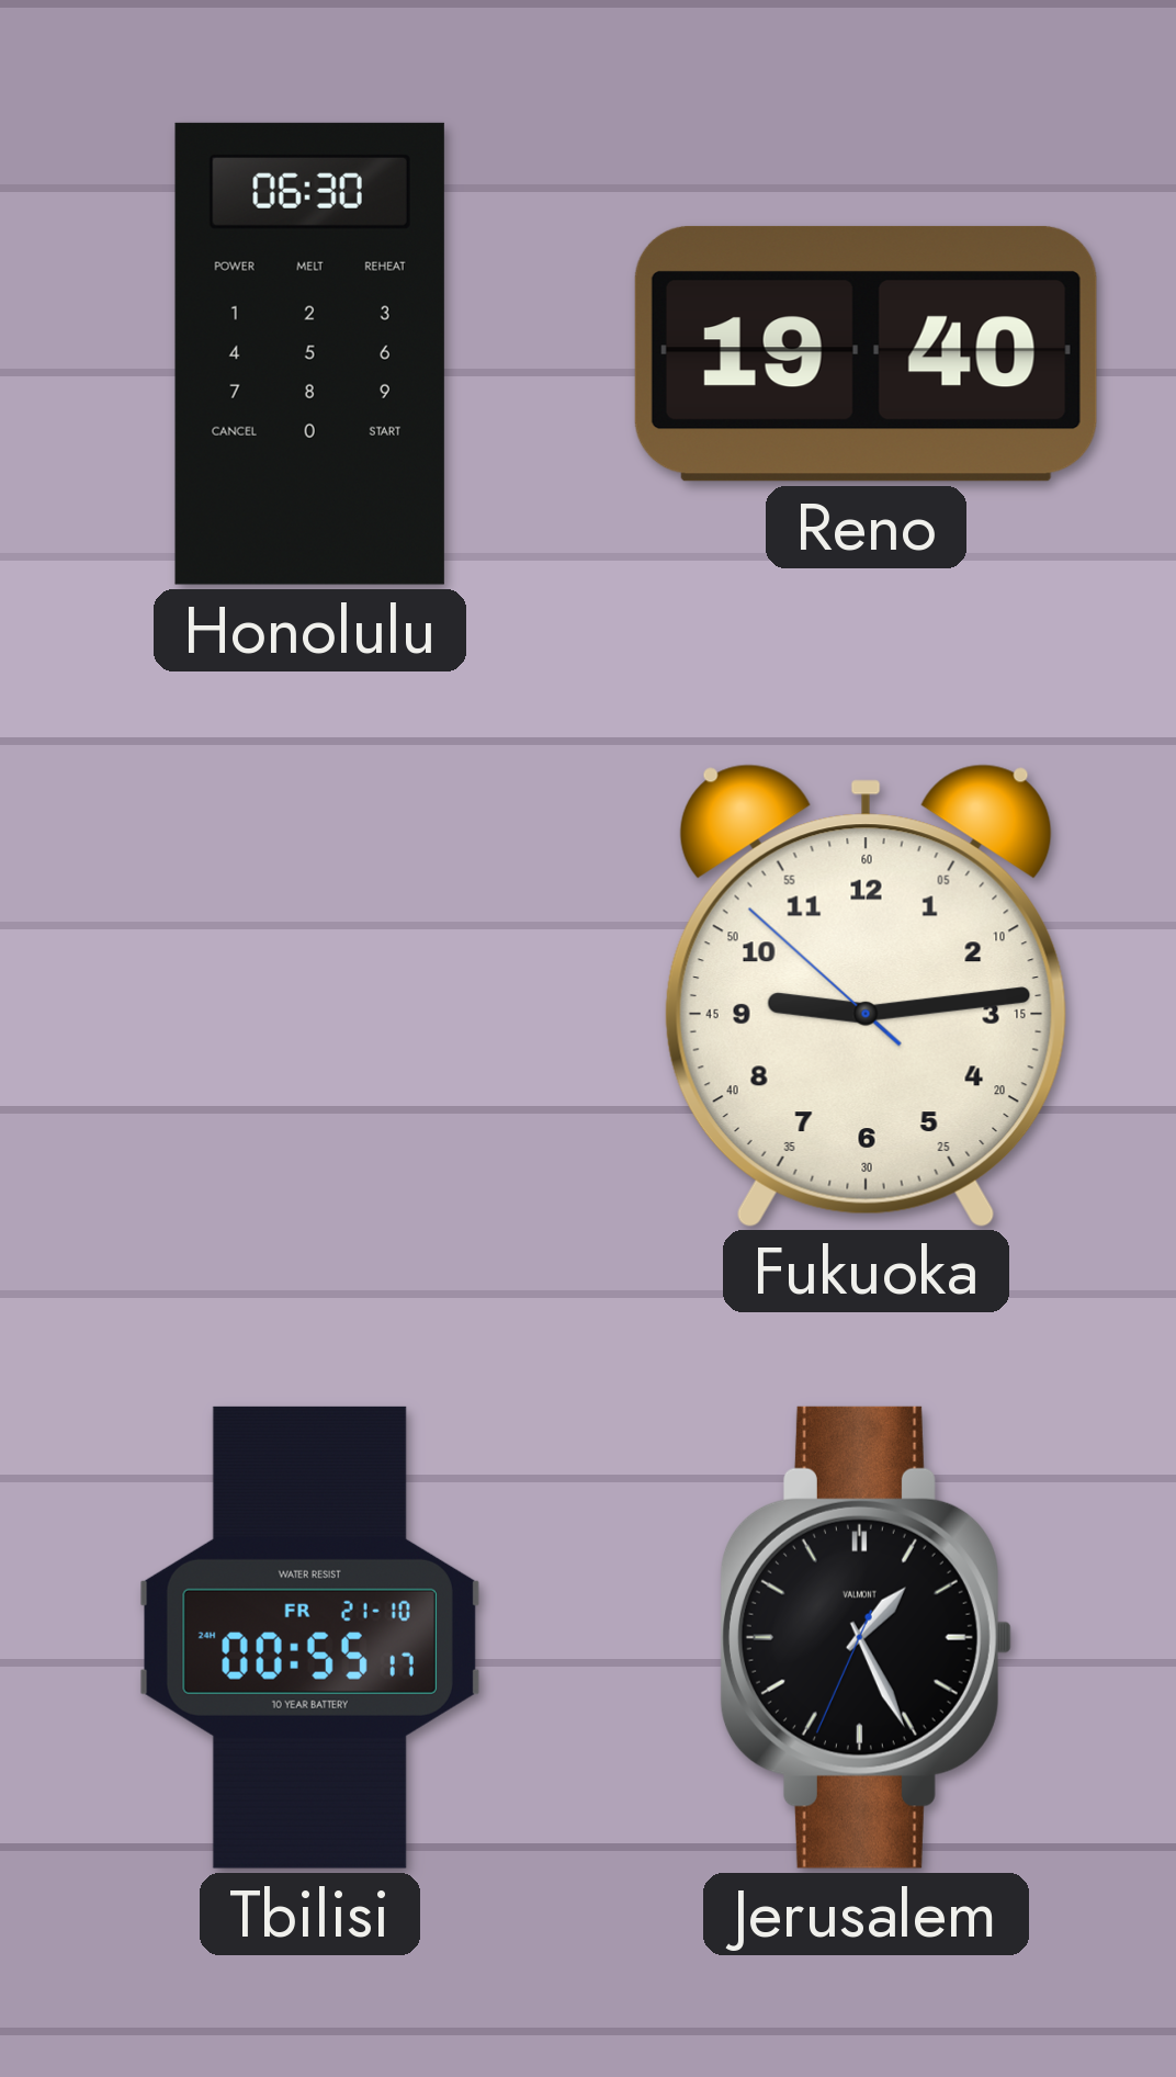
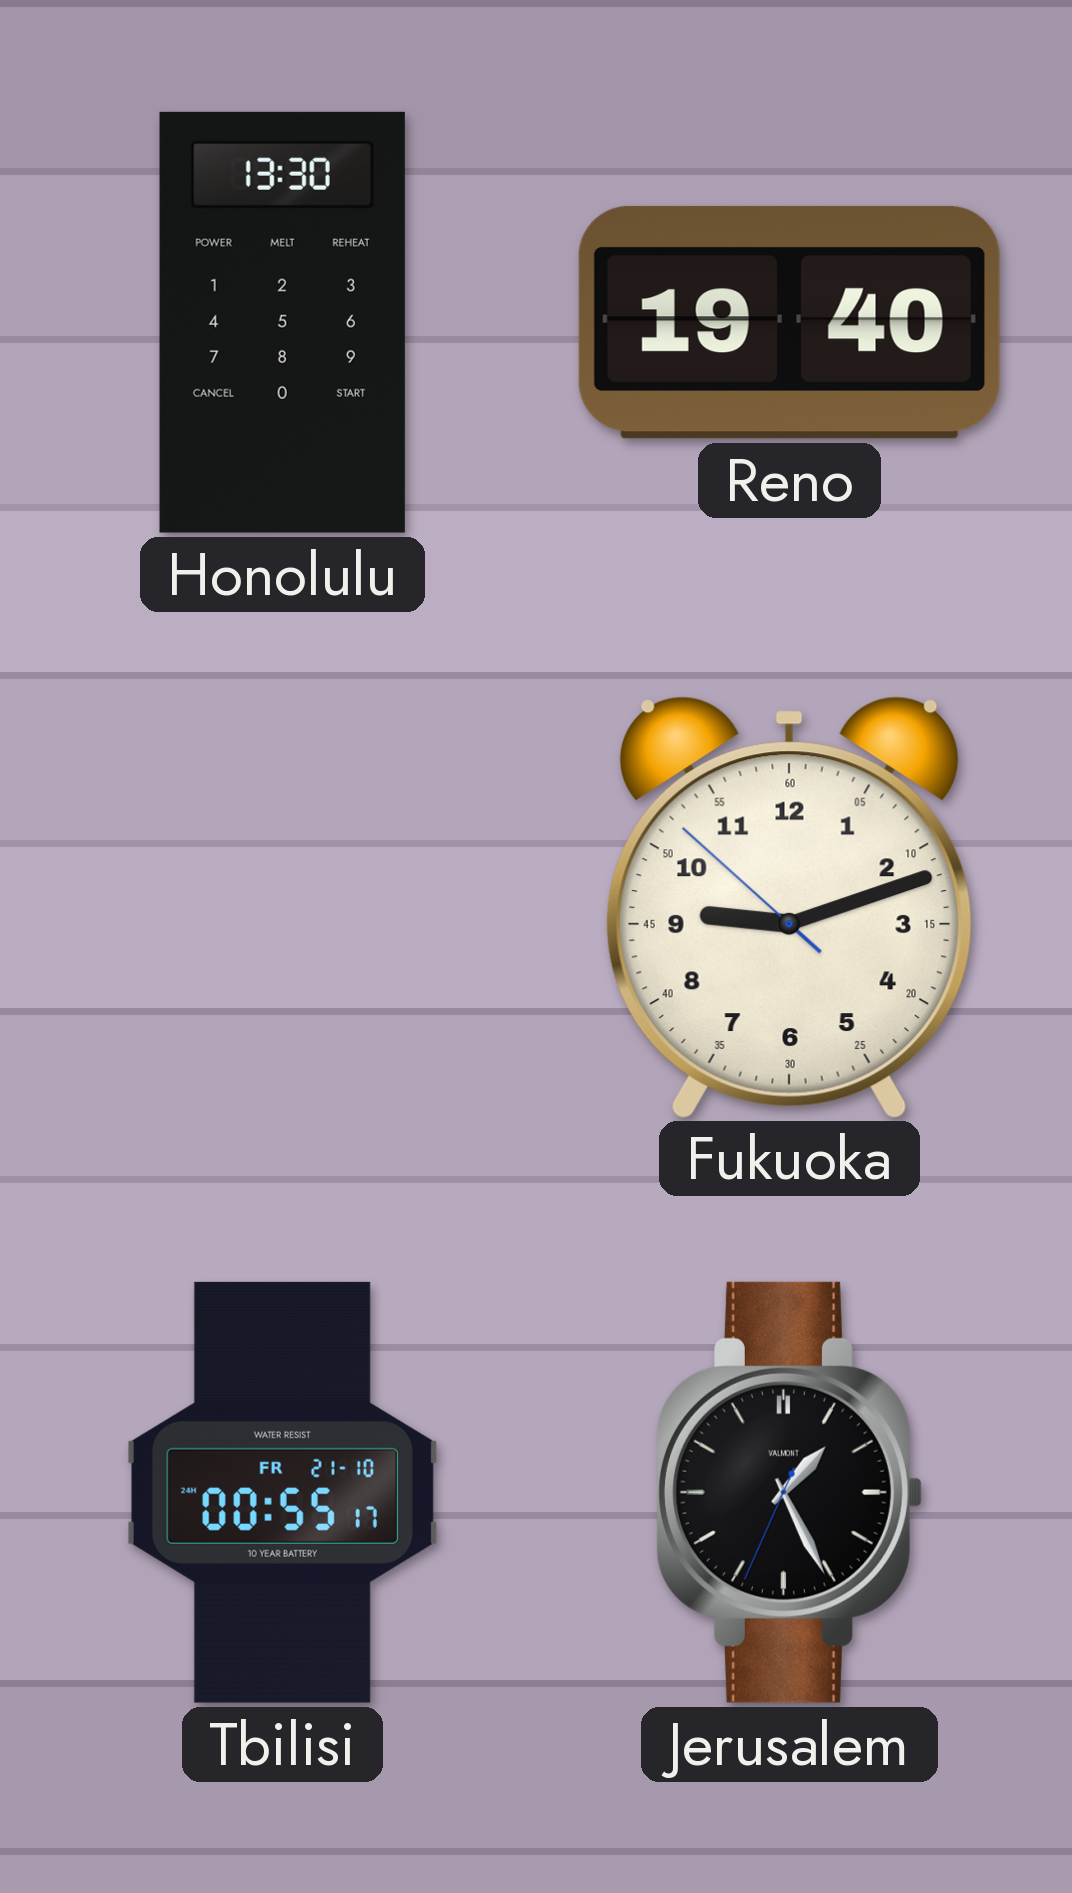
Honolulu: 06:30 -> 13:30
Fukuoka: 9:13 -> 9:11
